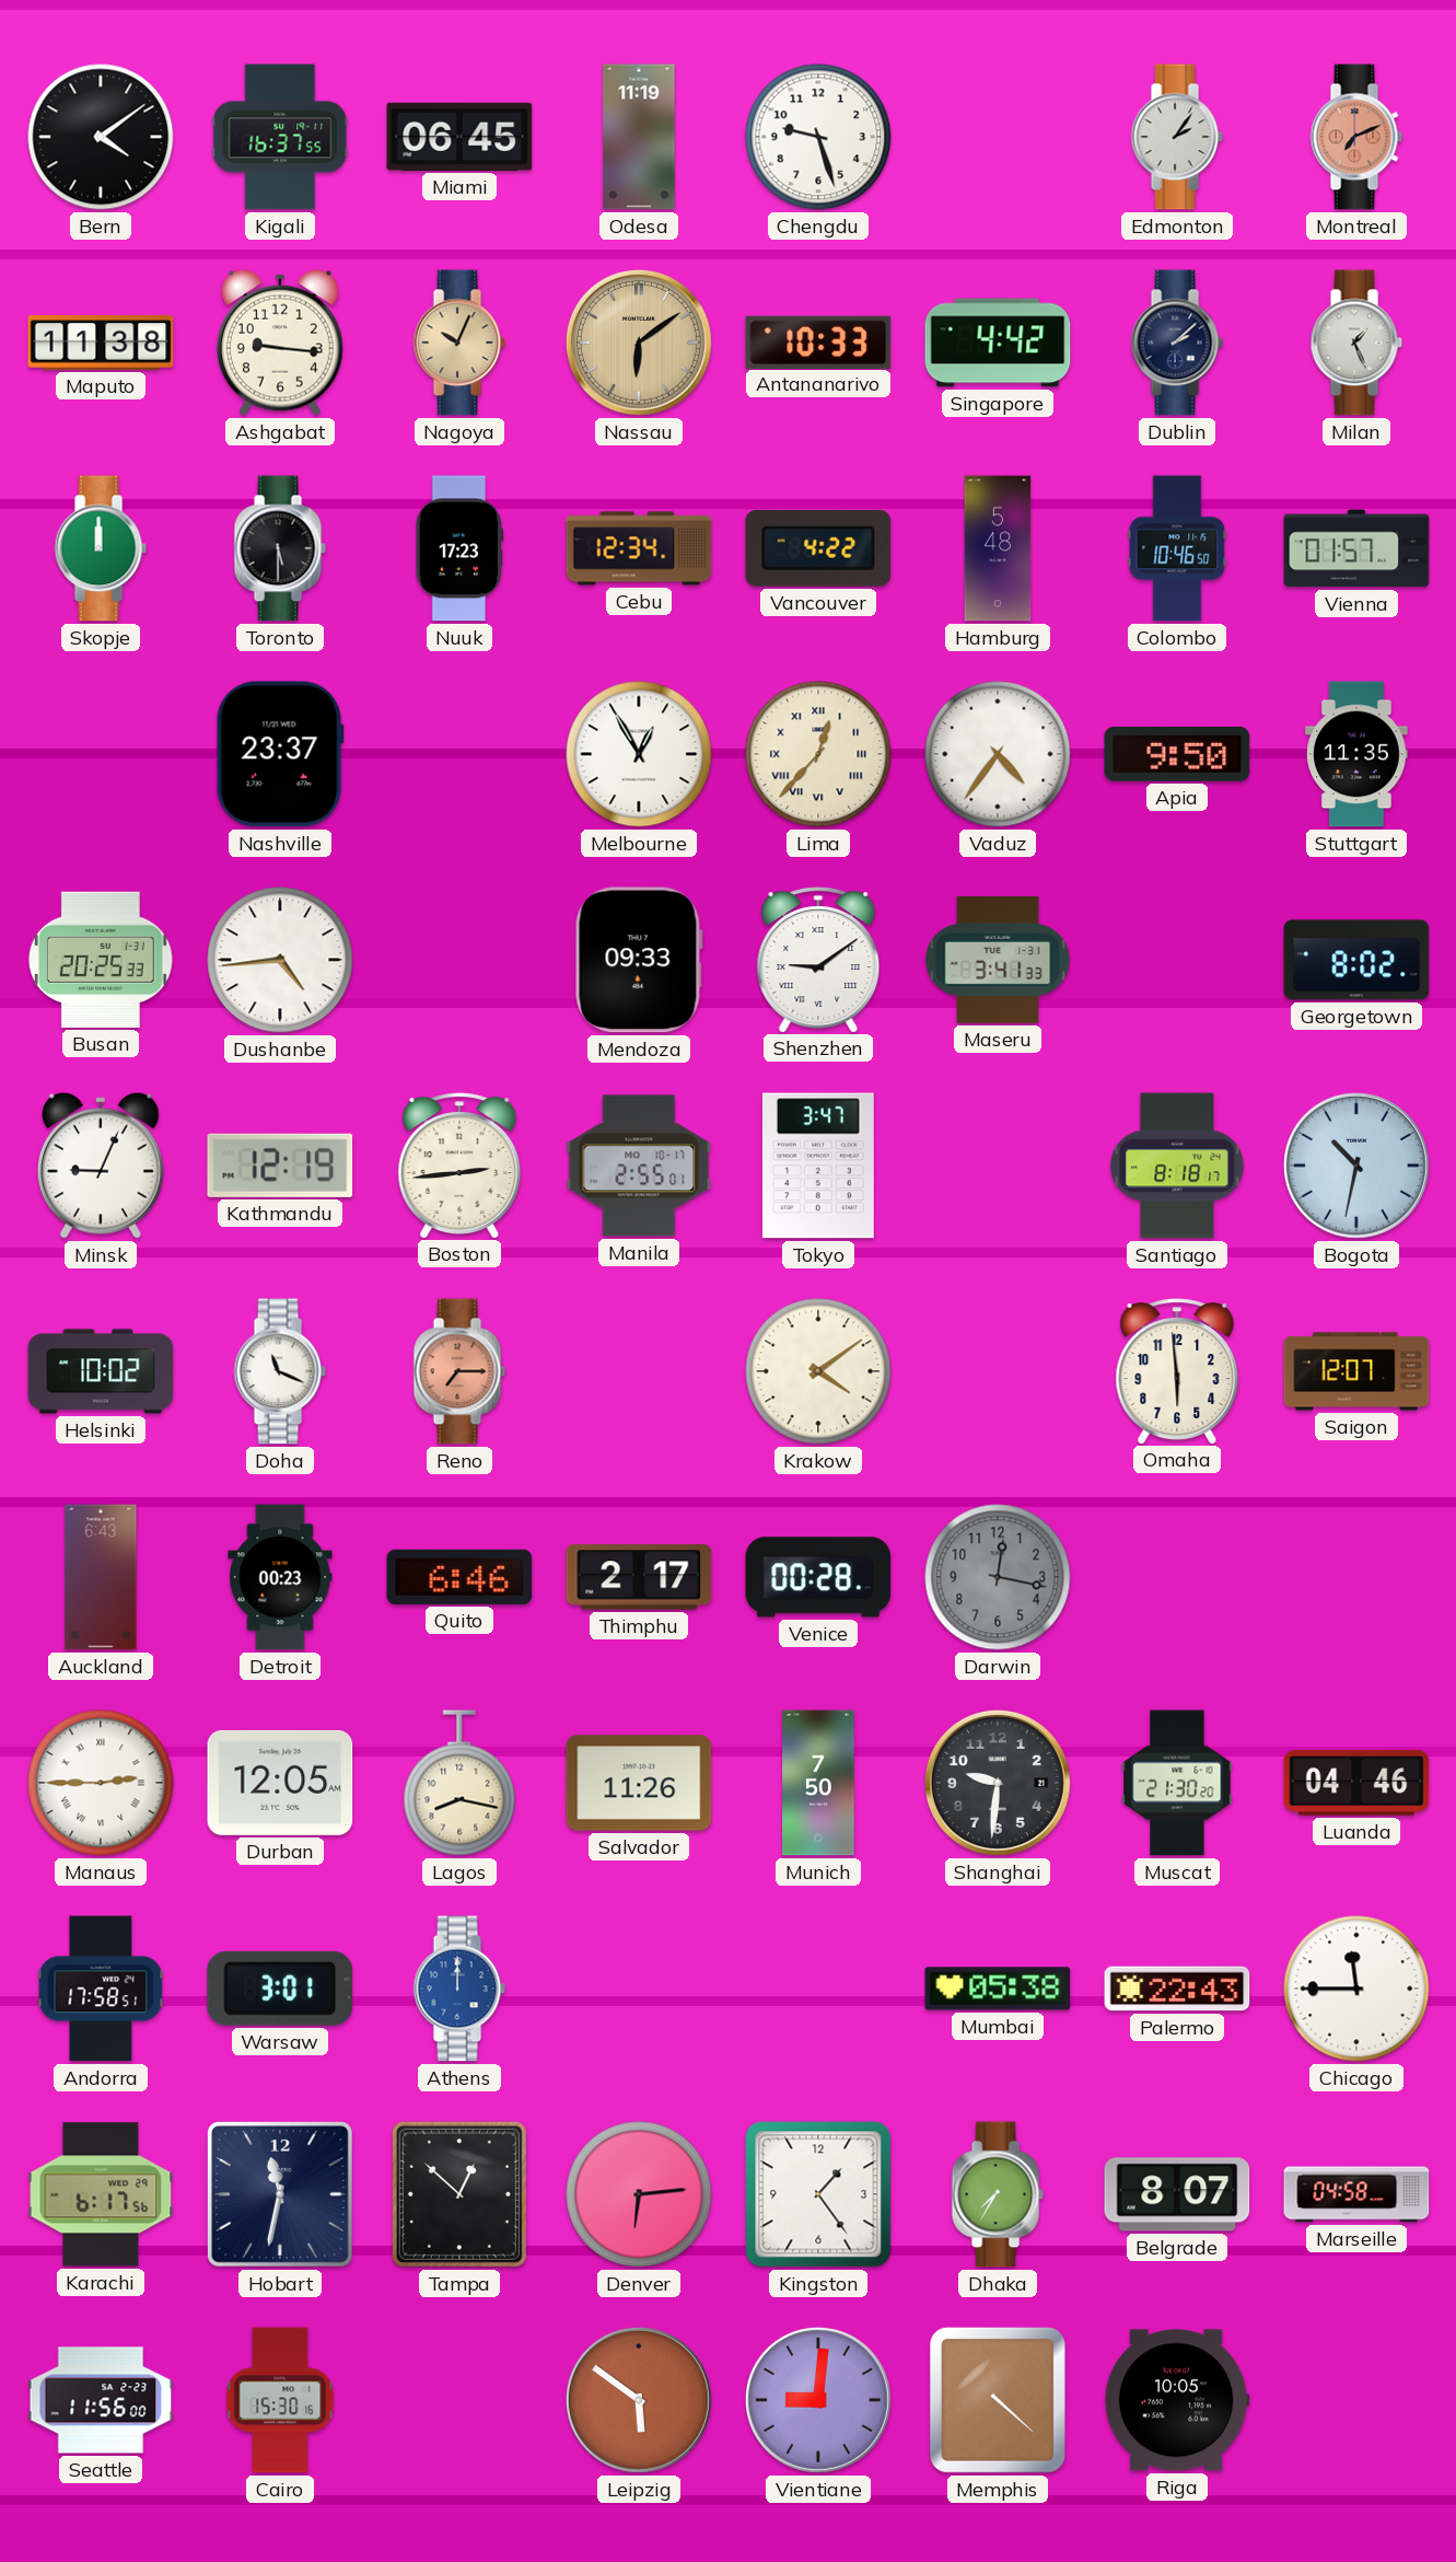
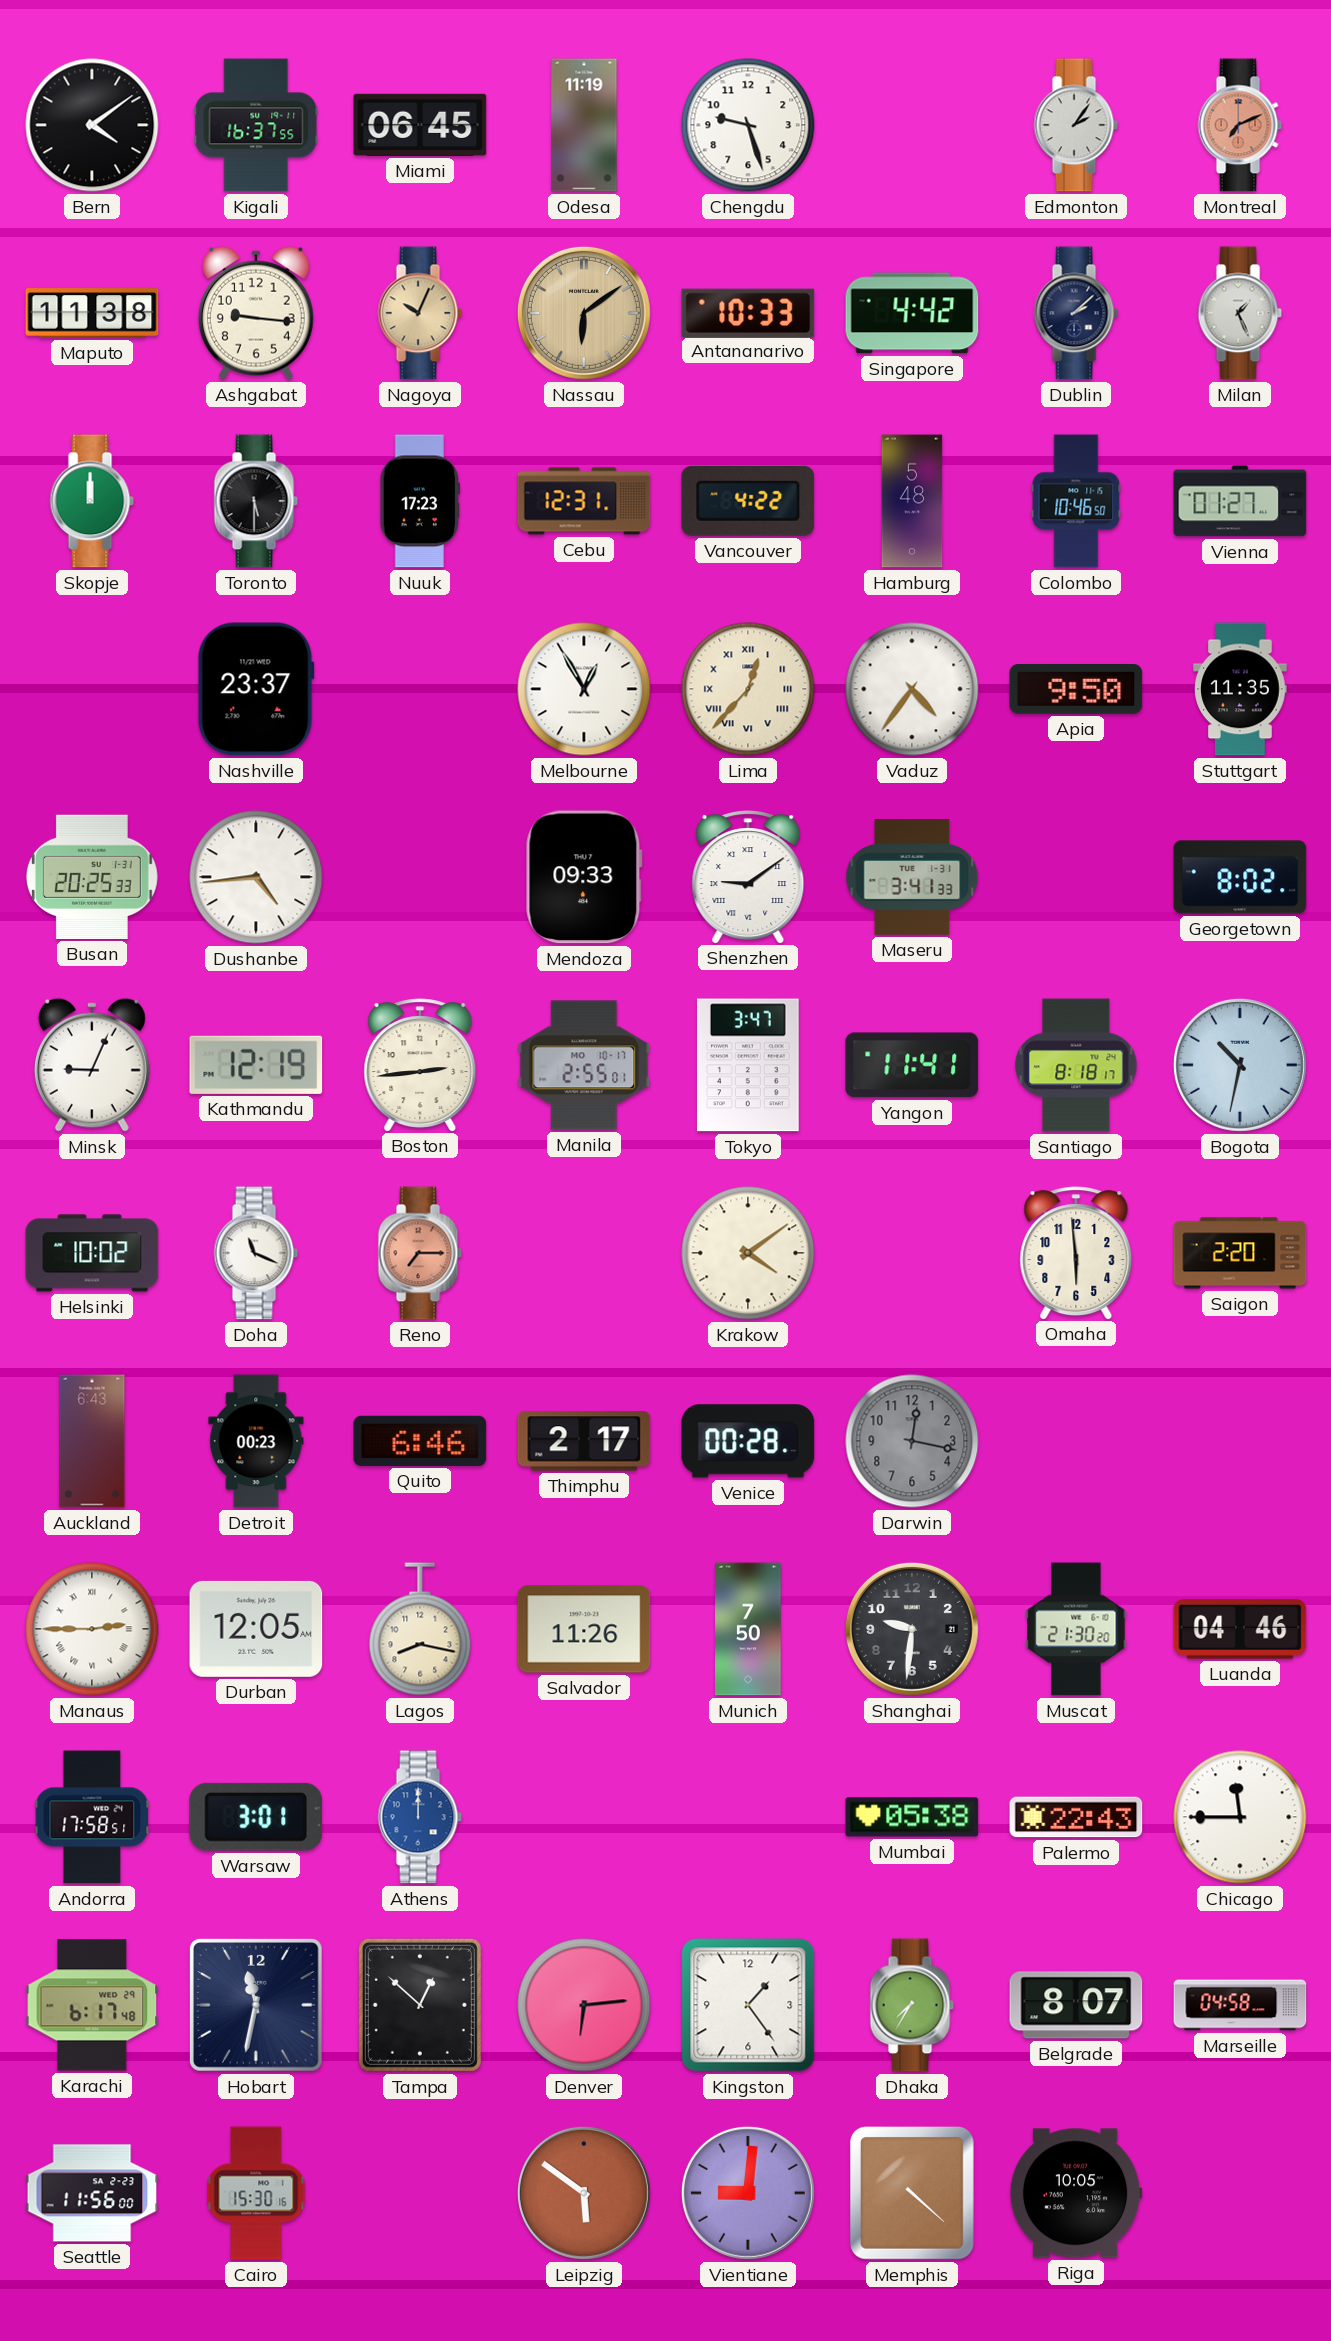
Cebu: 12:34 -> 12:31
Vienna: 01:57 -> 01:27
Yangon: none -> 11:41
Saigon: 12:07 -> 2:20
Karachi: 6:17:56 -> 6:17:48
